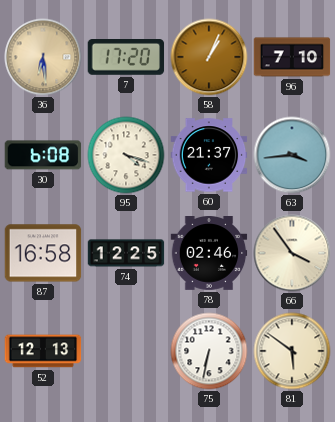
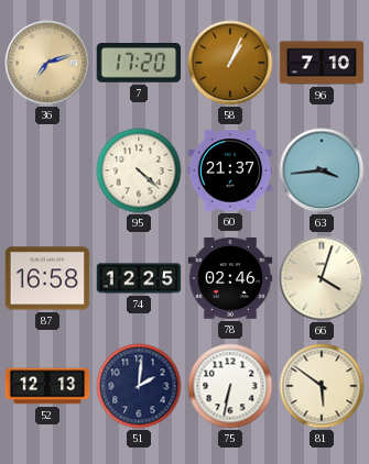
36: 6:29 -> 7:12
30: 6:08 -> none
95: 4:18 -> 4:22
66: 3:54 -> 4:03
51: none -> 2:01
